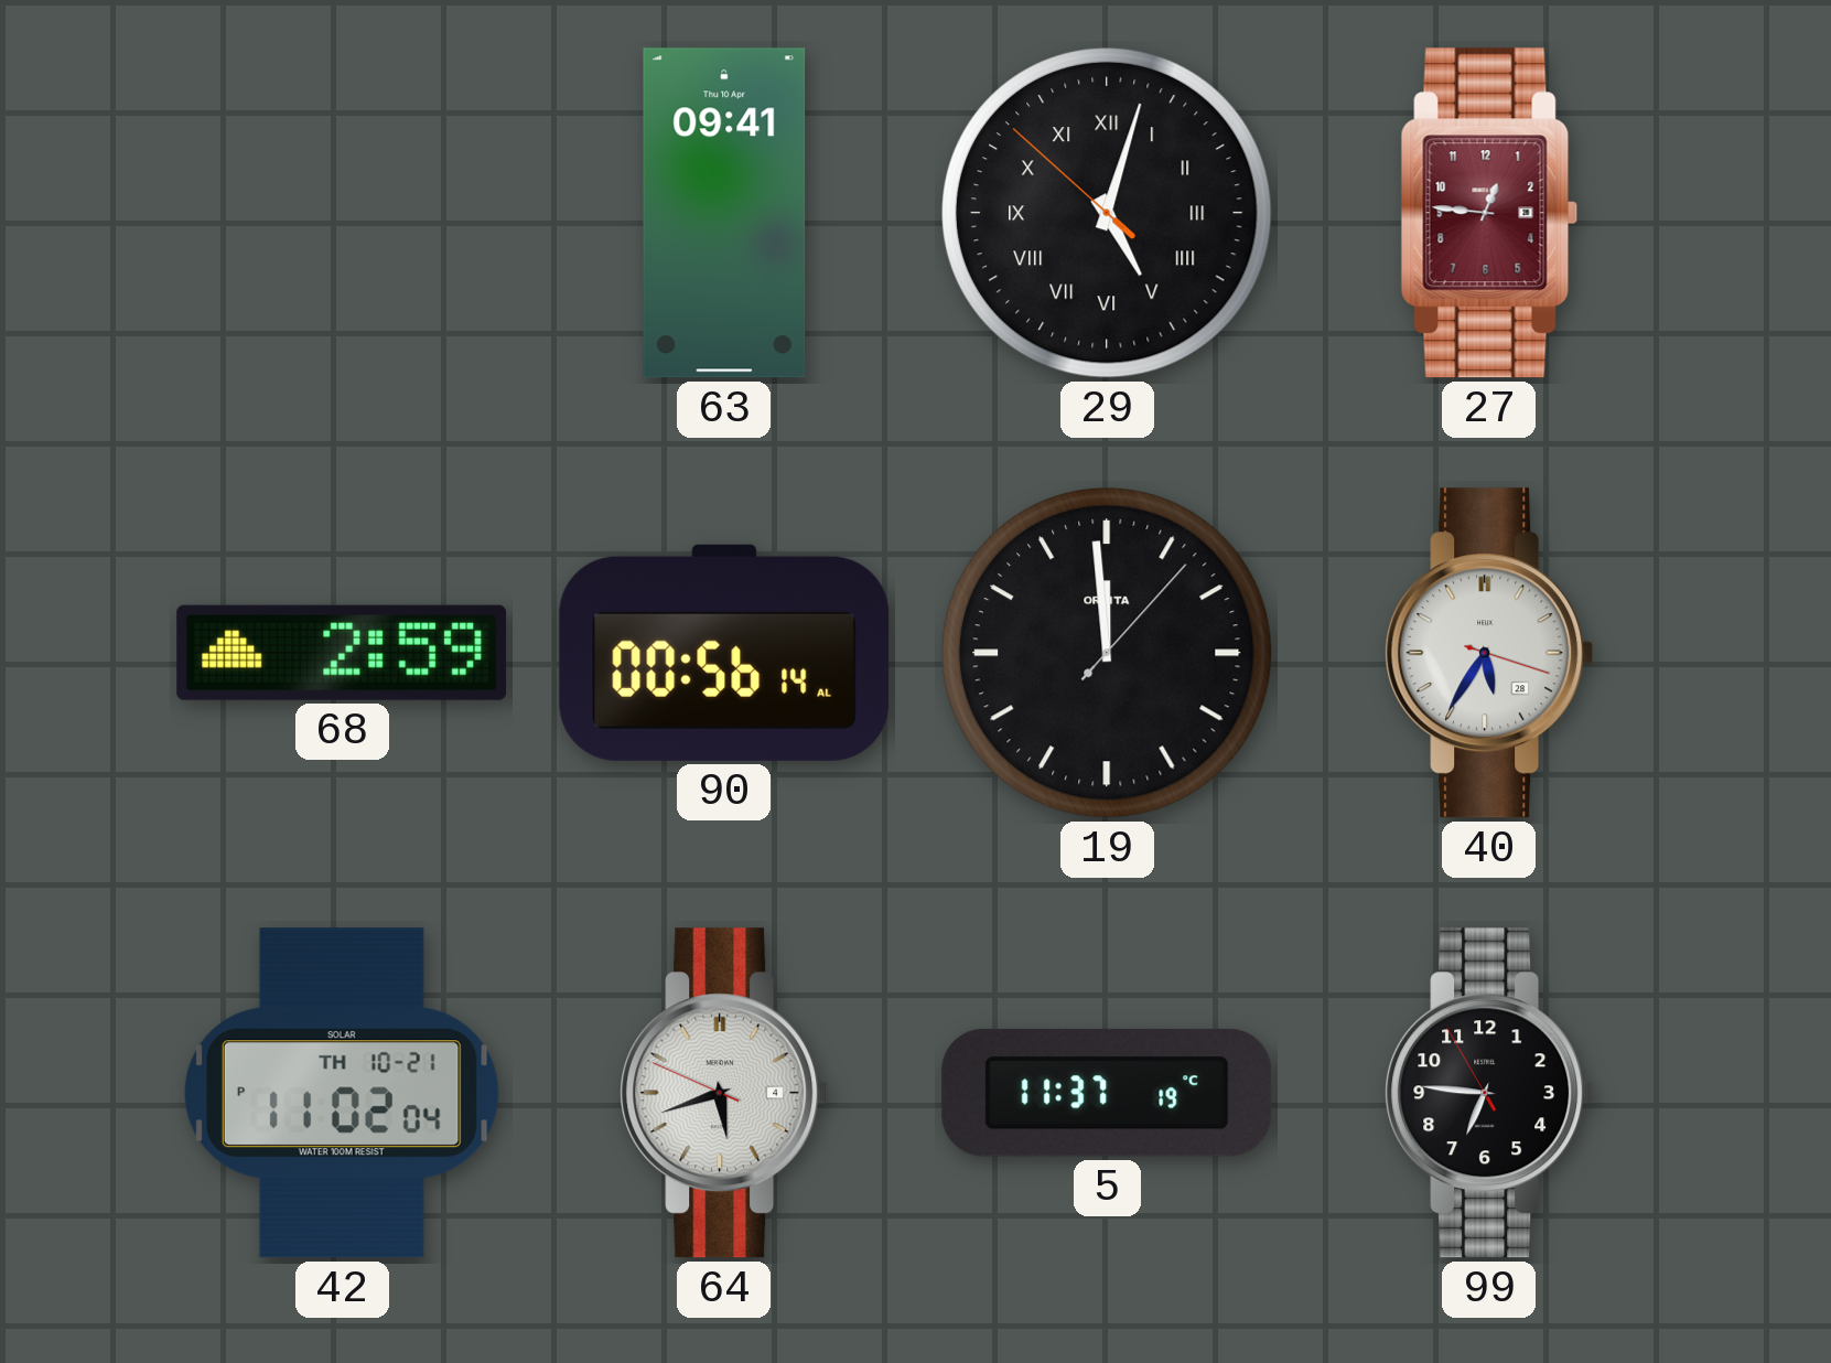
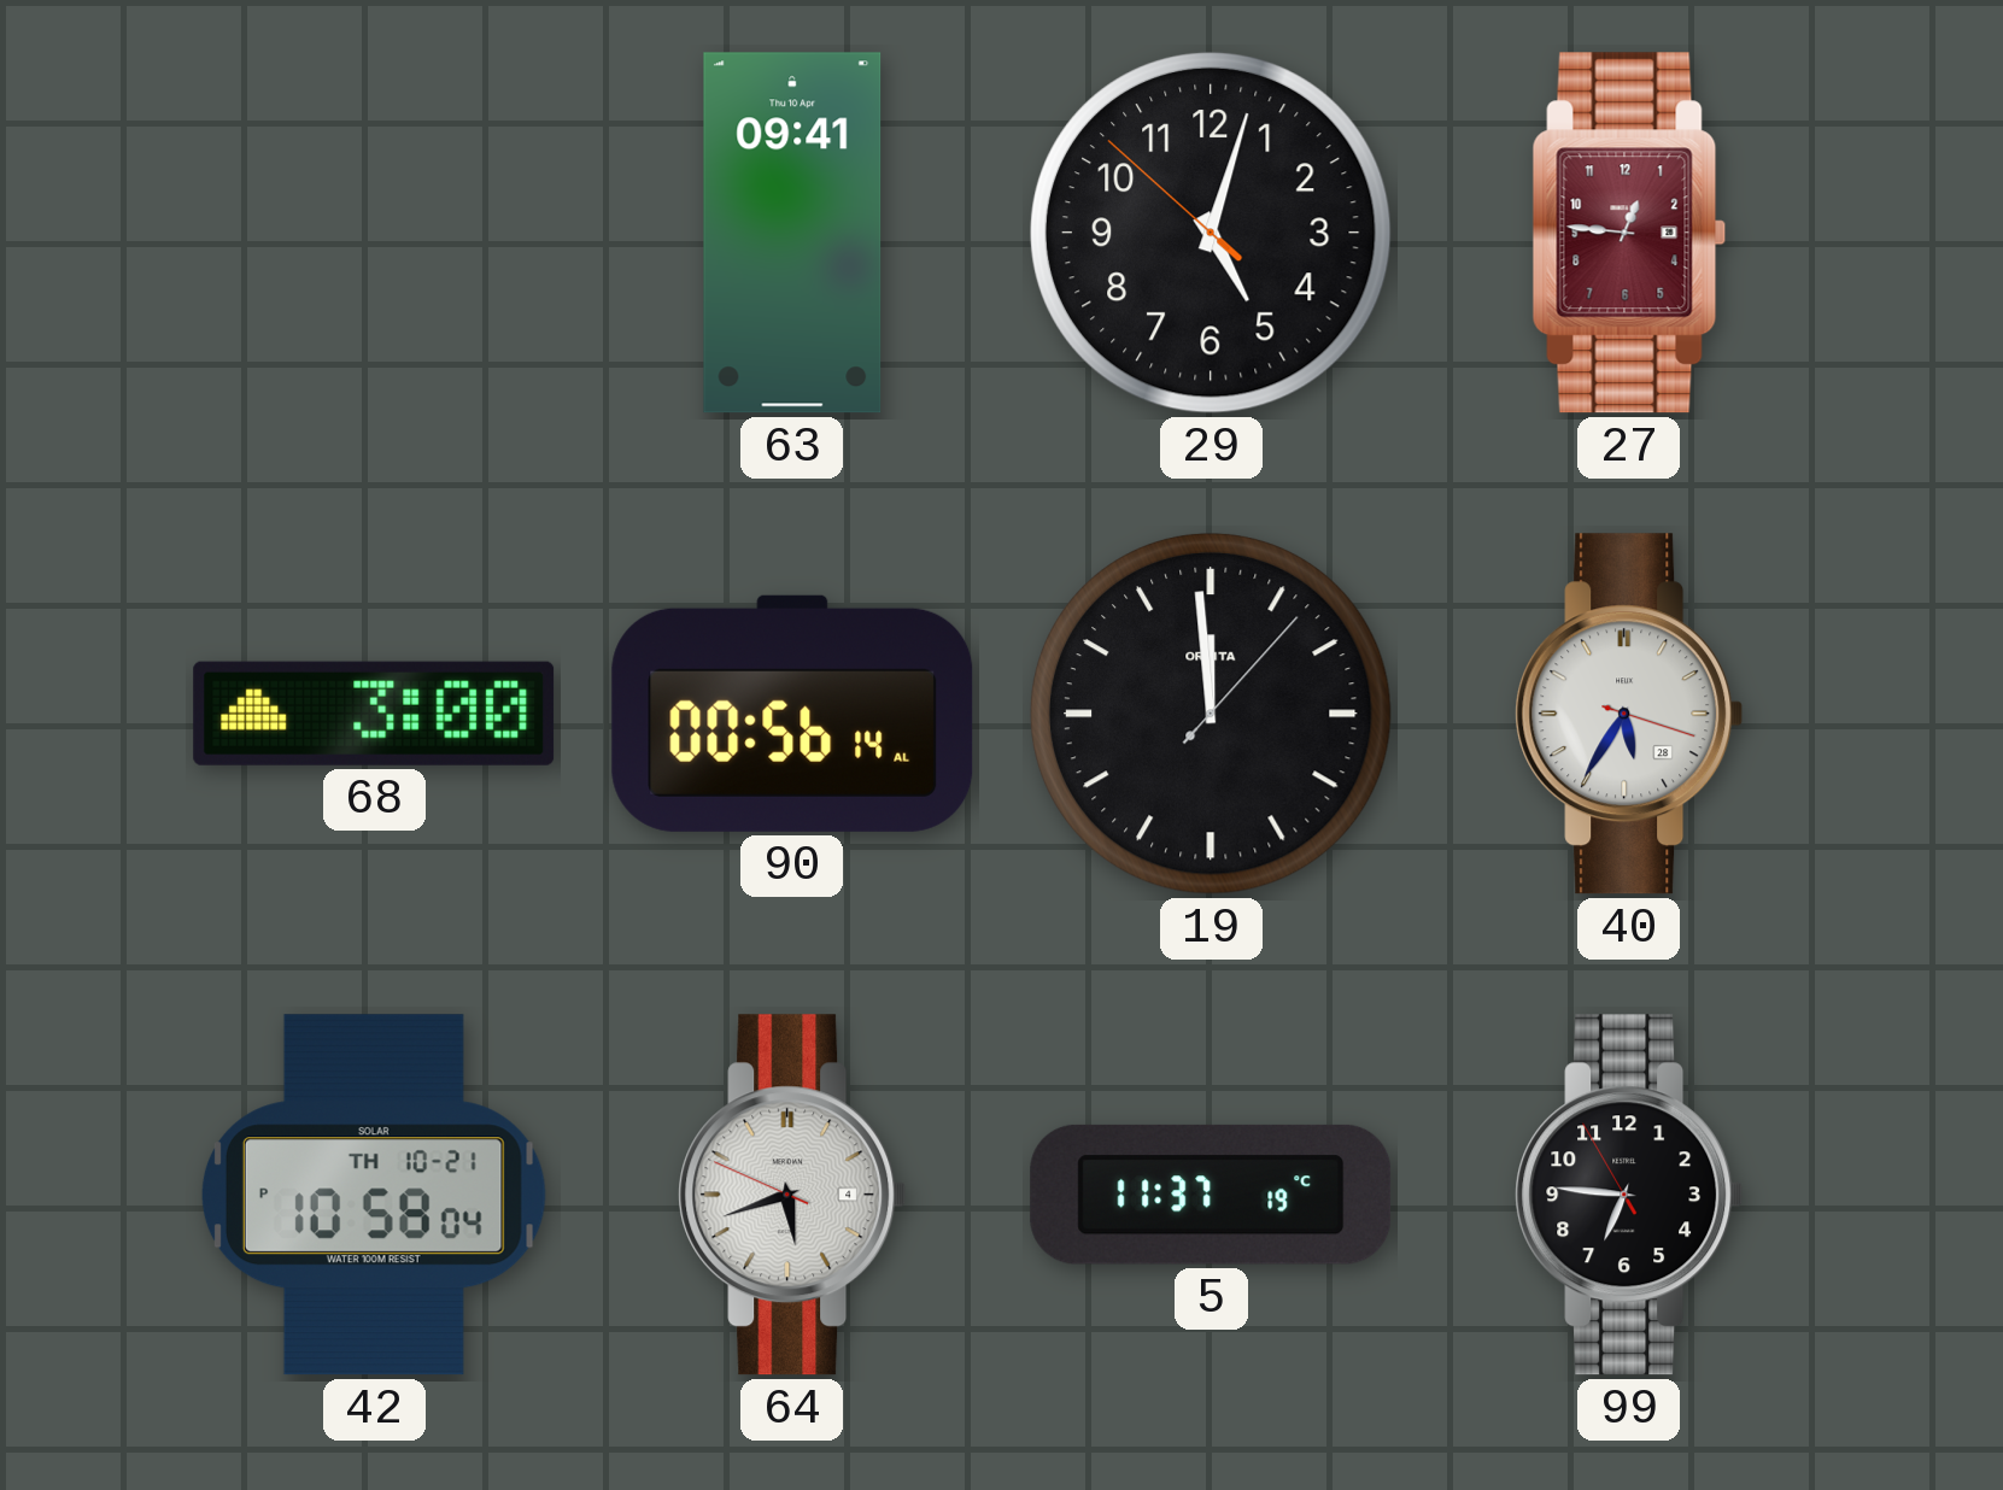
29 numerals: Roman -> Arabic
68: 2:59 -> 3:00
42: 11:02 -> 10:58
